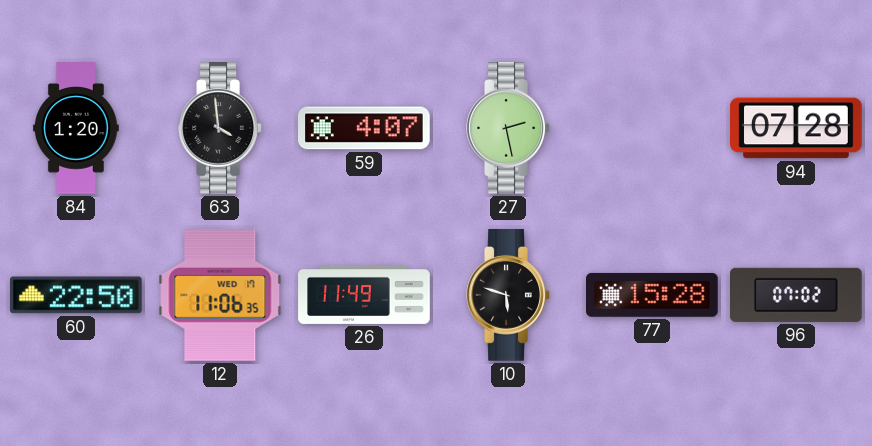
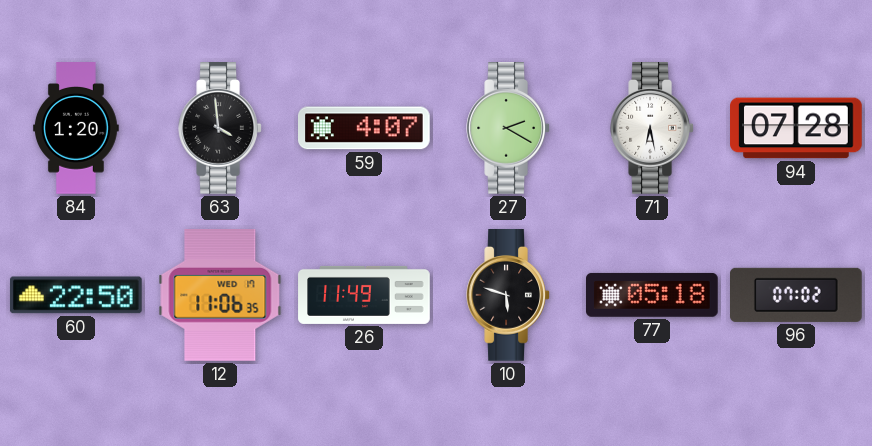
27: 2:28 -> 2:20
71: none -> 6:28
77: 15:28 -> 05:18
